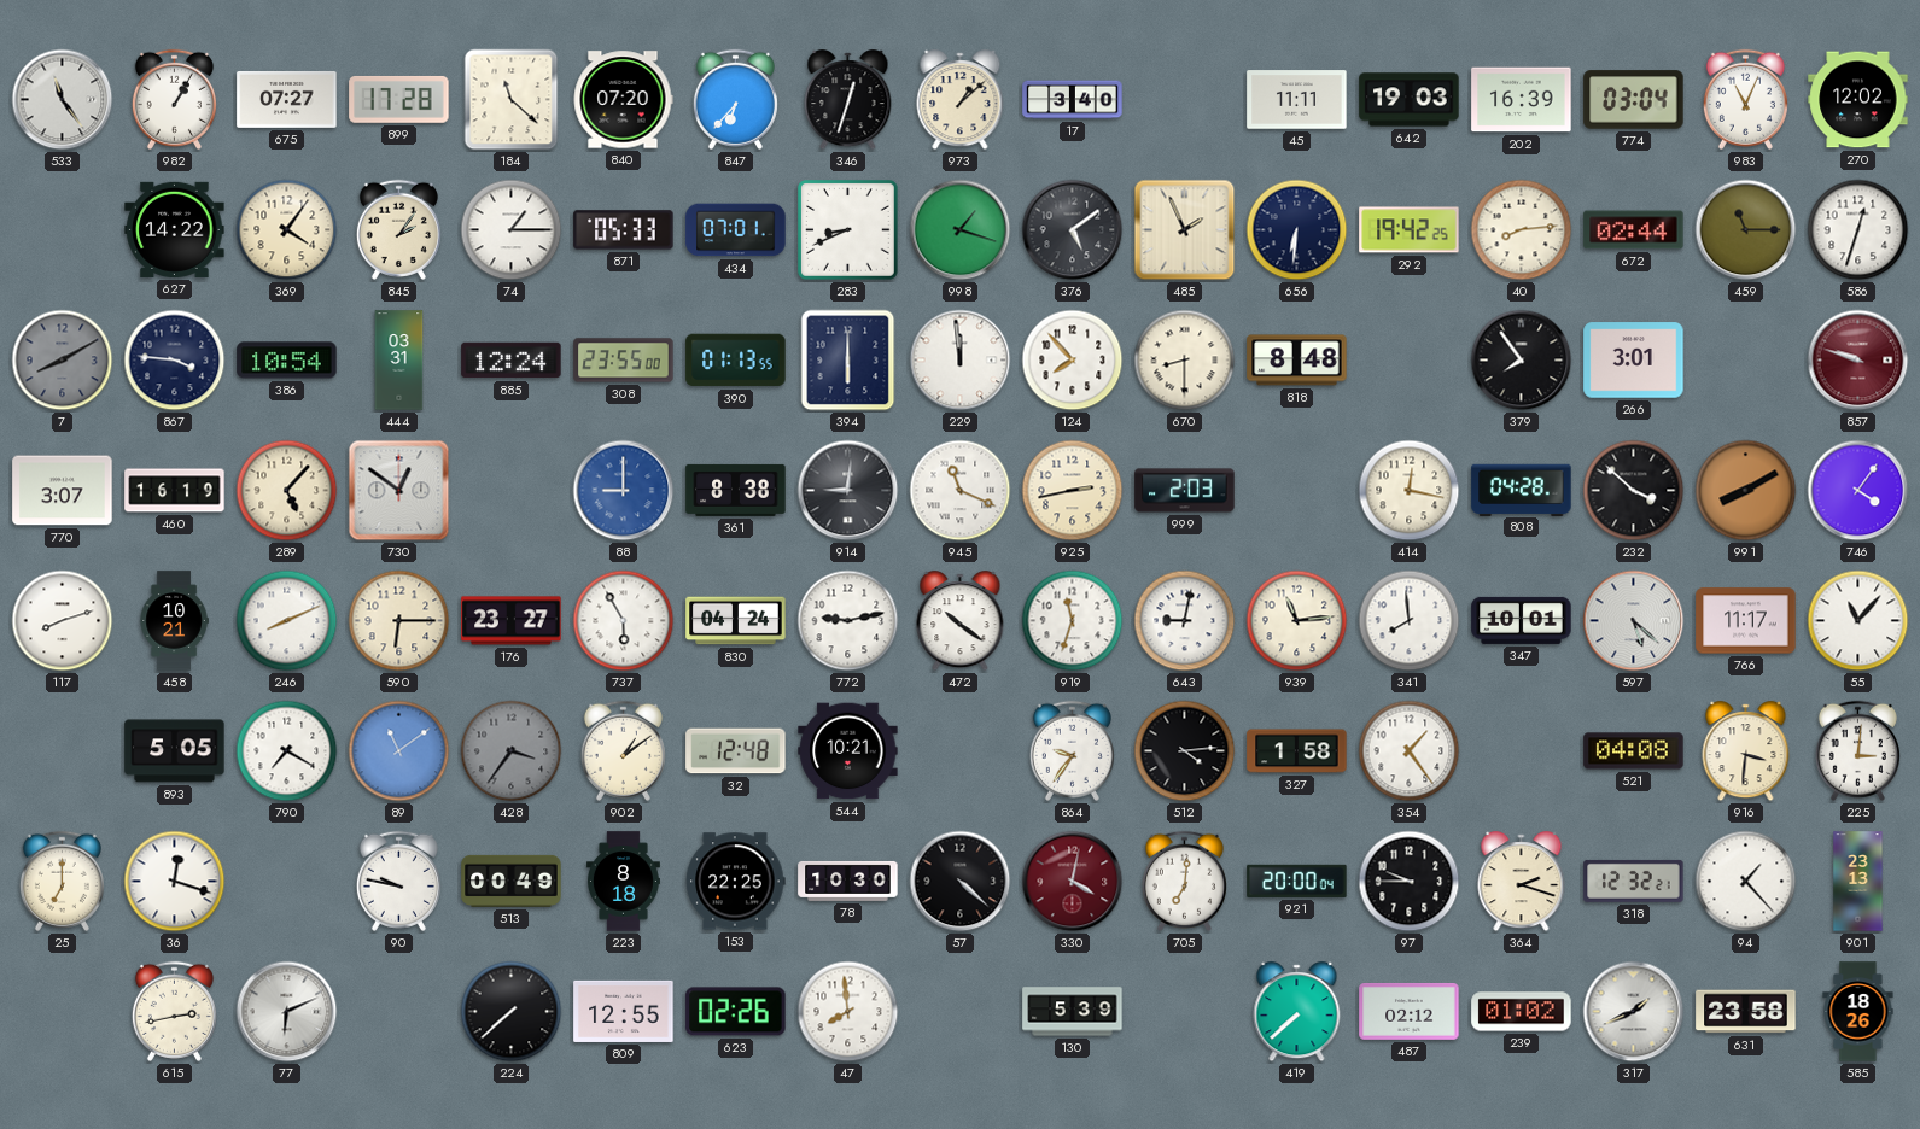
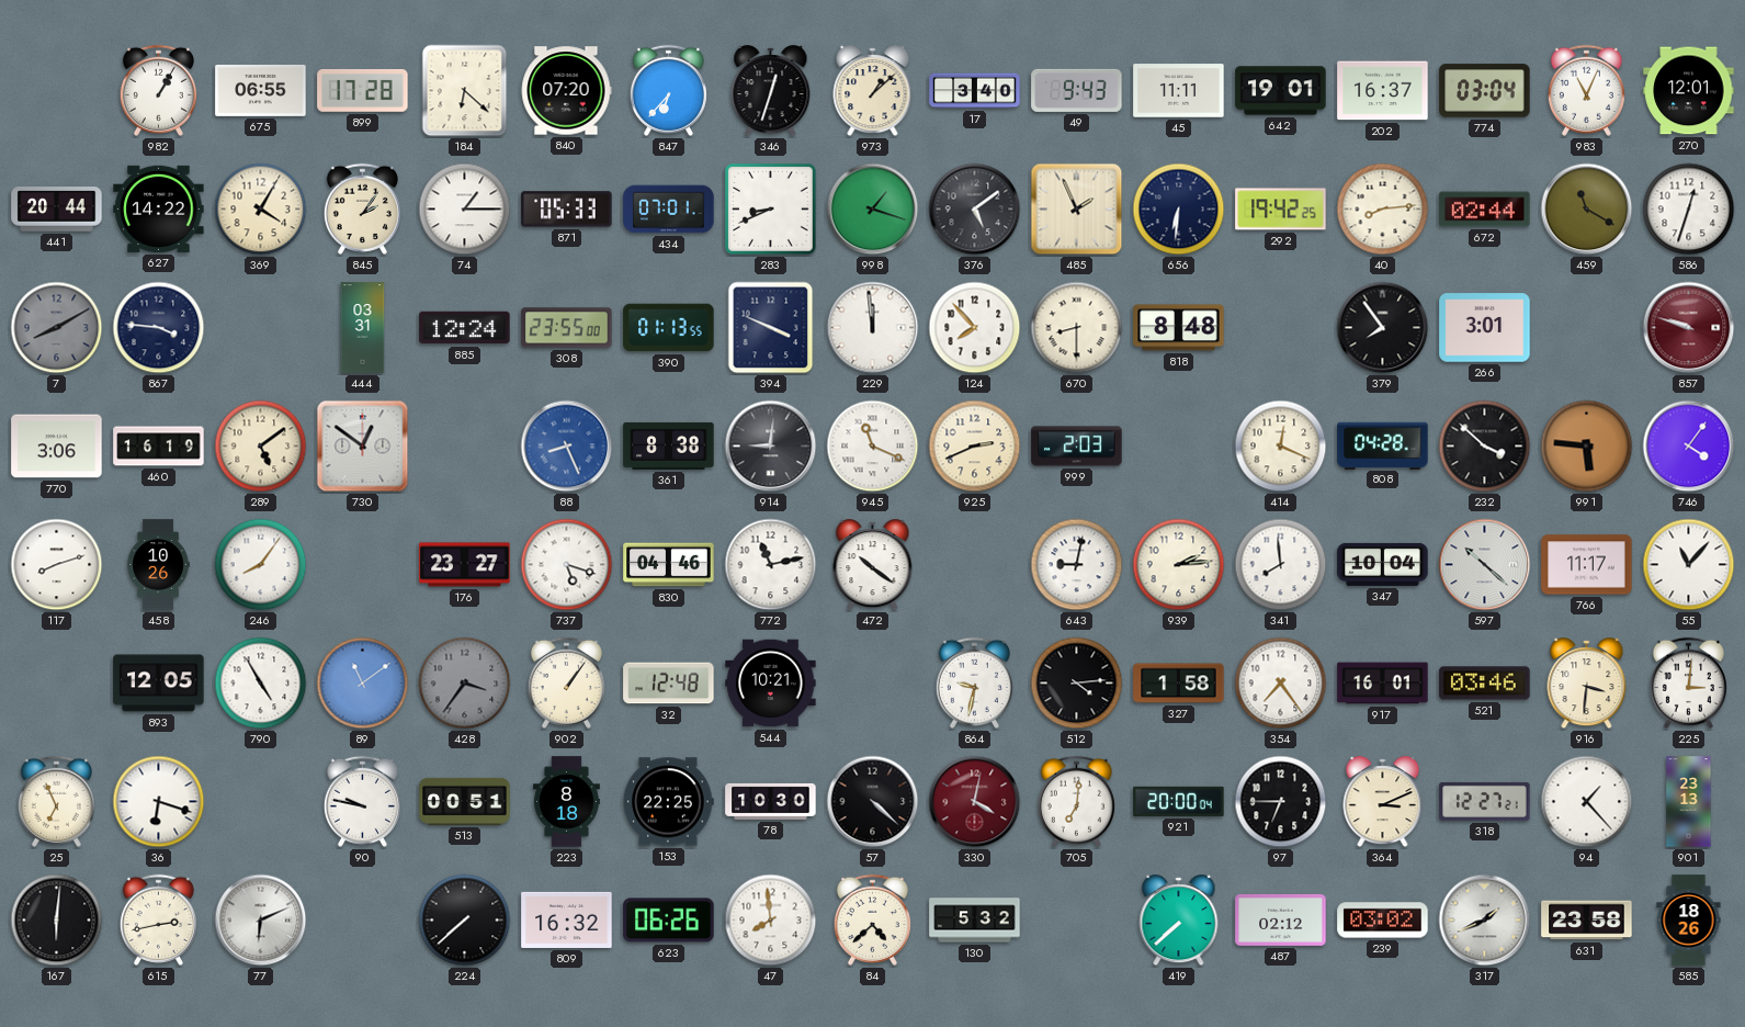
533: 11:24 -> none
675: 07:27 -> 06:55
184: 11:22 -> 6:22
49: none -> 9:43
642: 19:03 -> 19:01
202: 16:39 -> 16:37
270: 12:02 -> 12:01
441: none -> 20:44
369: 4:06 -> 4:05
459: 11:15 -> 11:20
386: 10:54 -> none
394: 6:00 -> 3:49
770: 3:07 -> 3:06
289: 5:07 -> 5:09
88: 9:00 -> 8:26
925: 2:43 -> 2:41
414: 12:17 -> 12:19
991: 8:10 -> 5:46
458: 10:21 -> 10:26
246: 8:11 -> 8:06
590: 6:15 -> none
737: 5:55 -> 5:18
830: 04:24 -> 04:46
772: 9:13 -> 11:13
919: 11:33 -> none
939: 11:14 -> 2:14
347: 10:01 -> 10:04
597: 5:22 -> 10:22
893: 5:05 -> 12:05
790: 7:20 -> 4:55
902: 1:09 -> 1:06
864: 9:36 -> 9:32
354: 1:24 -> 7:24
917: none -> 16:01
521: 04:08 -> 03:46
25: 7:00 -> 6:56
36: 12:18 -> 6:18
513: 00:49 -> 00:51
97: 9:45 -> 6:45
364: 2:18 -> 3:11
318: 12:32 -> 12:27
167: none -> 6:01
809: 12:55 -> 16:32
623: 02:26 -> 06:26
84: none -> 4:38
130: 5:39 -> 5:32
239: 01:02 -> 03:02
